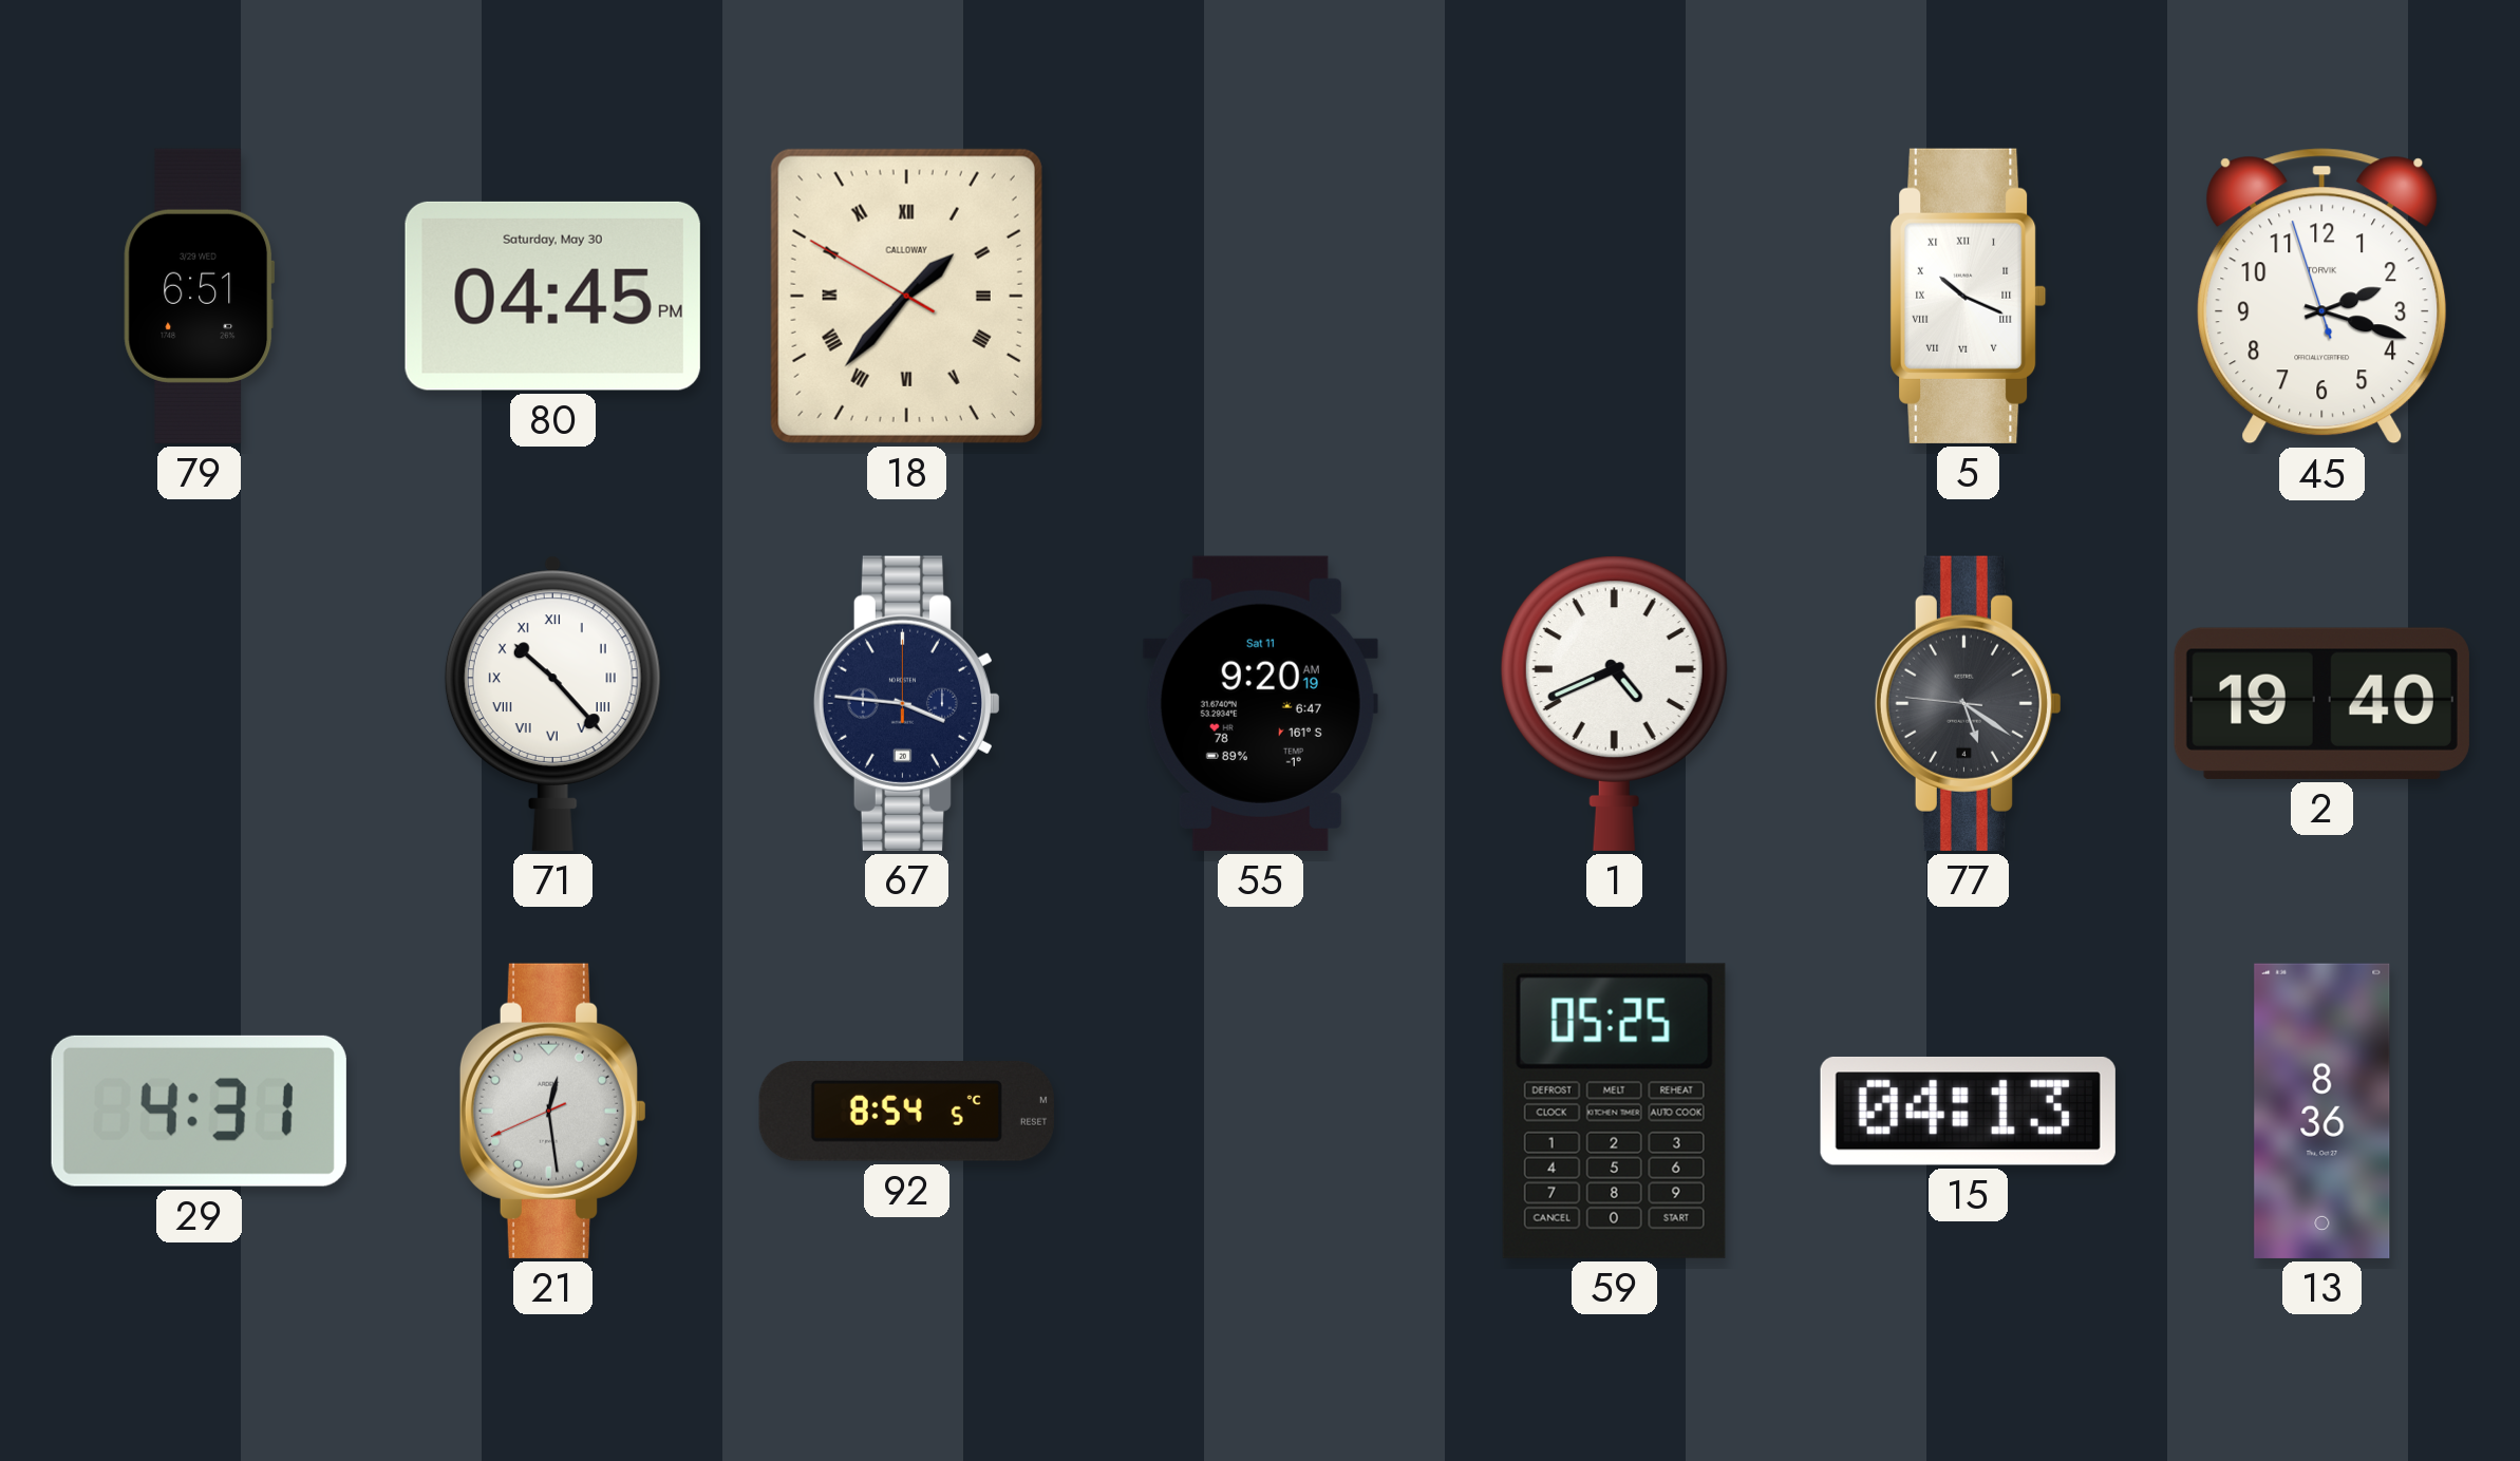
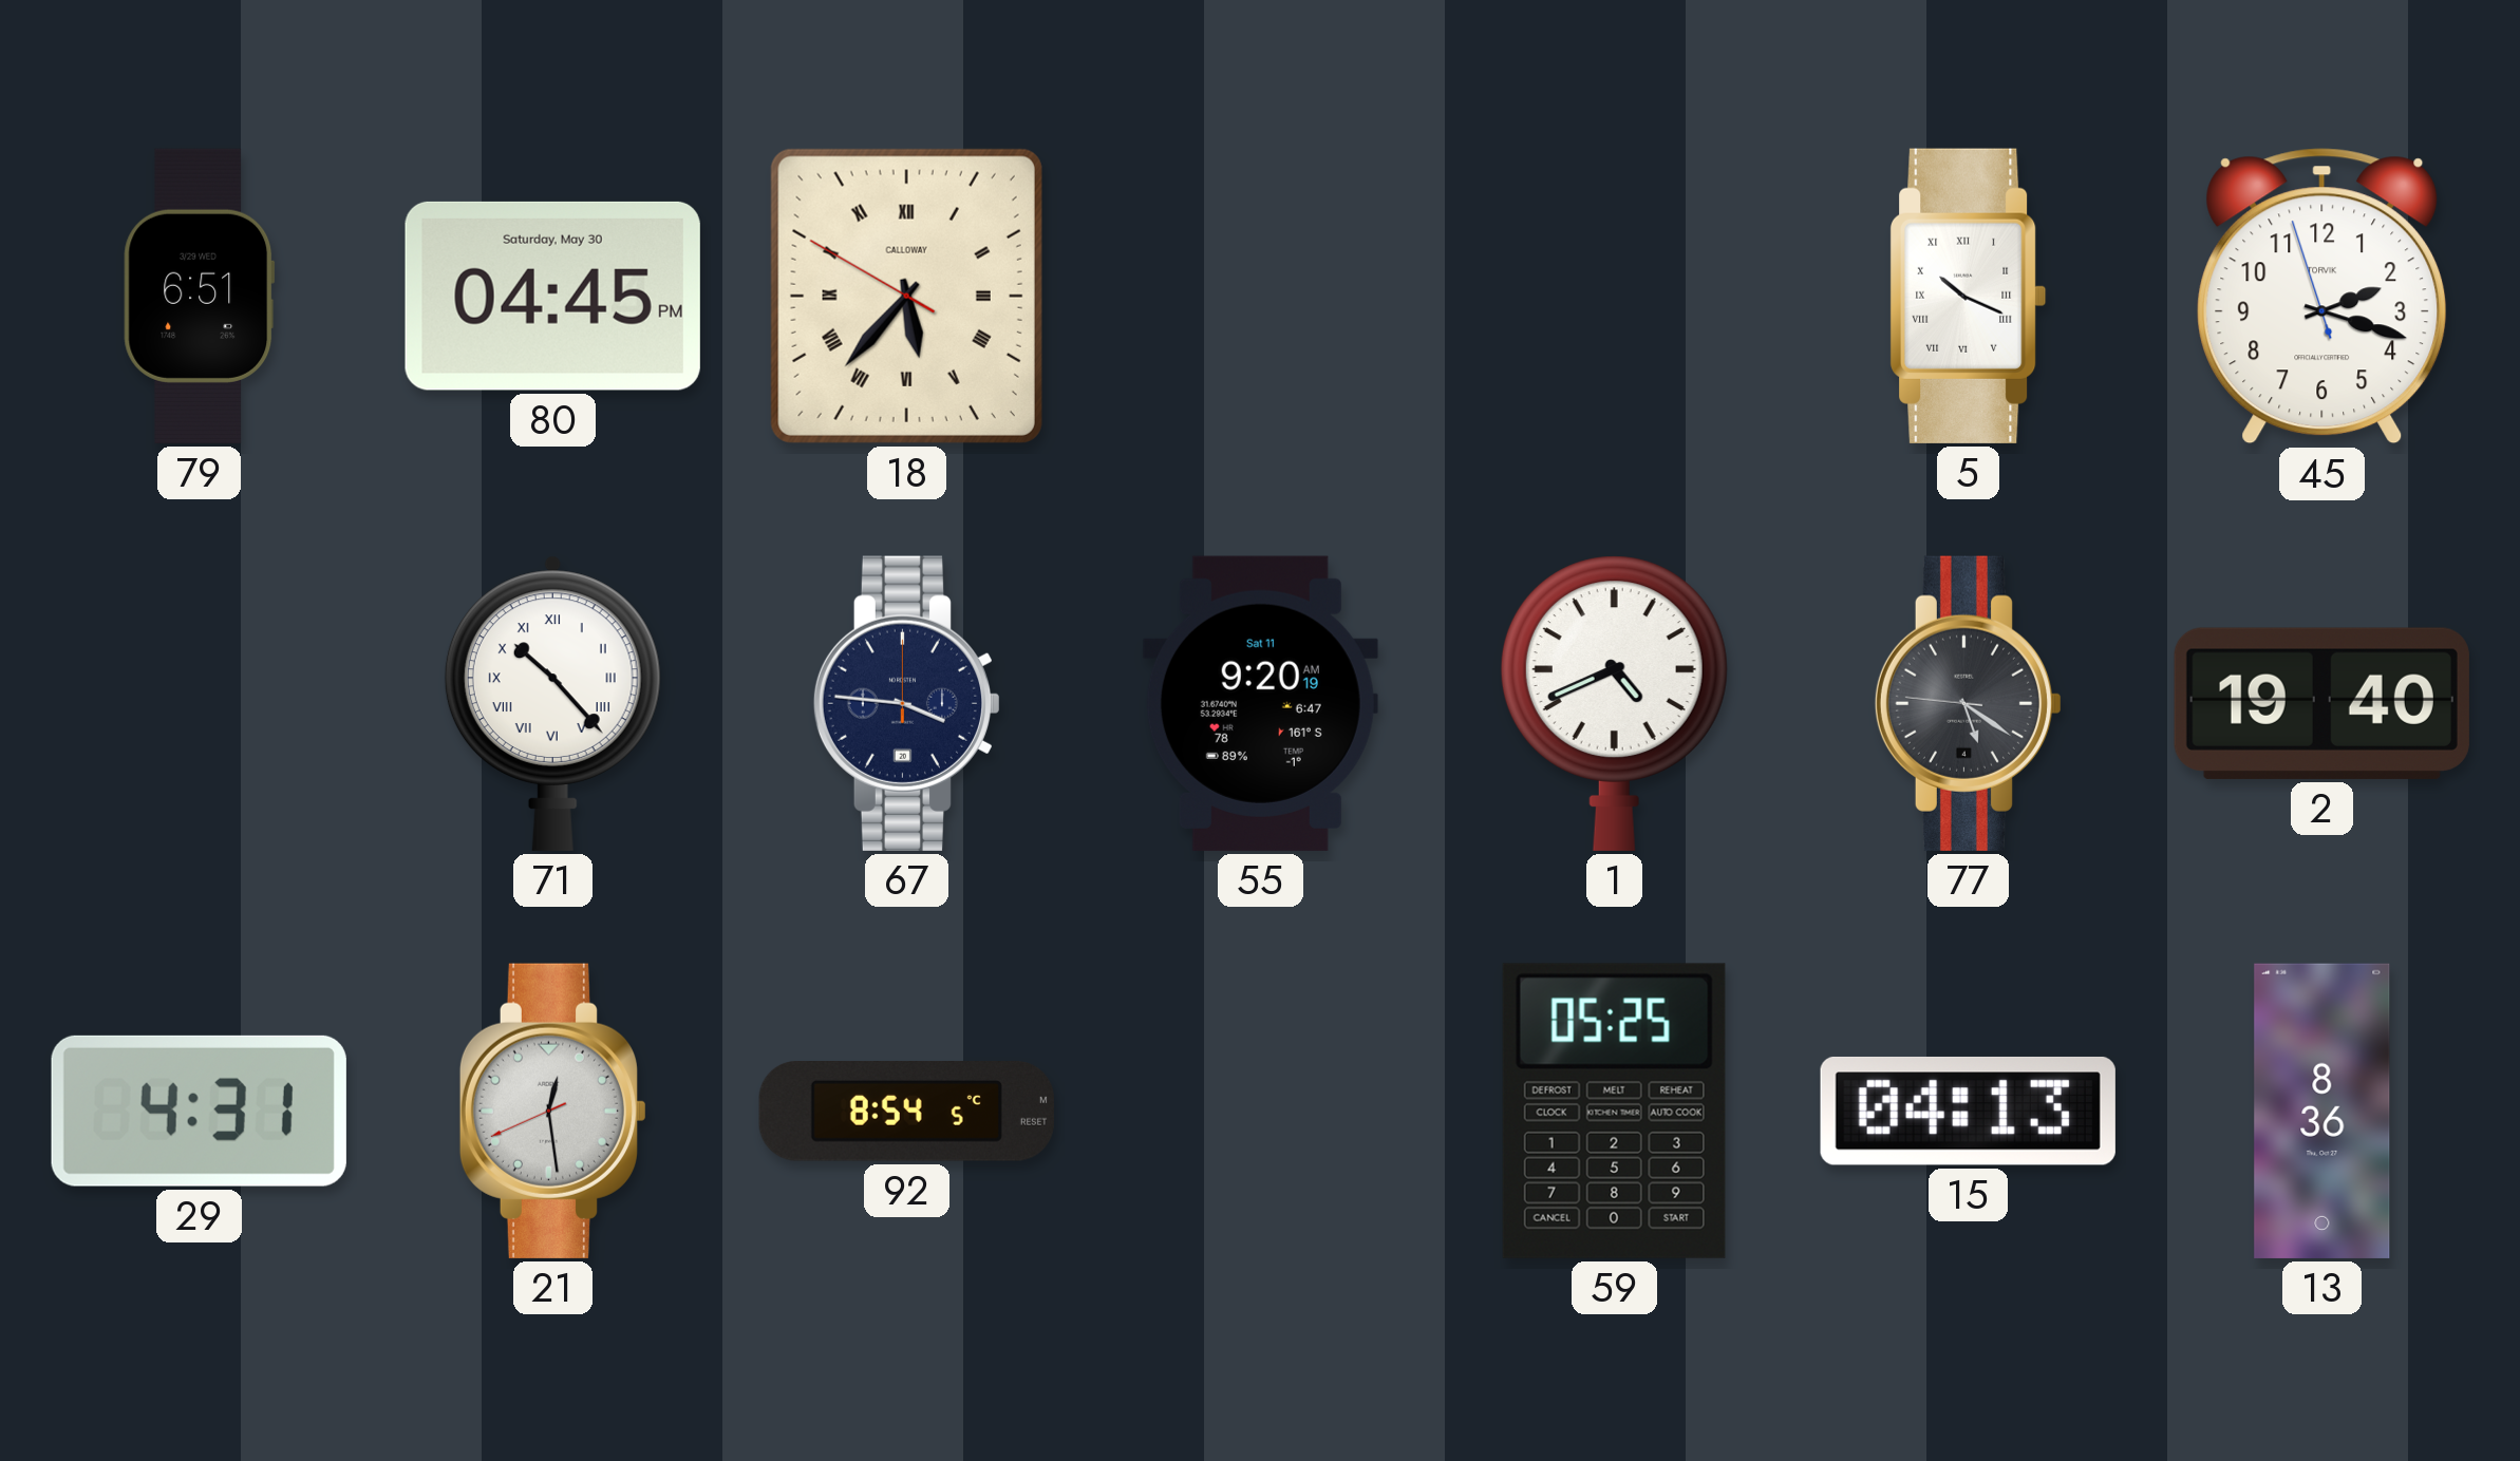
18: 1:36 -> 5:36
